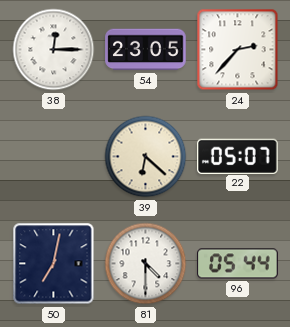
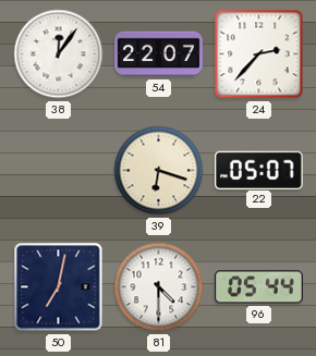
38: 12:15 -> 12:06
54: 23:05 -> 22:07
39: 6:22 -> 6:18
